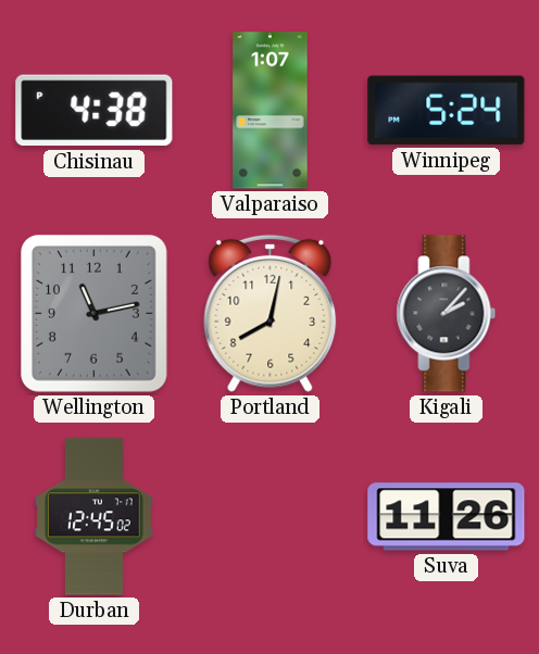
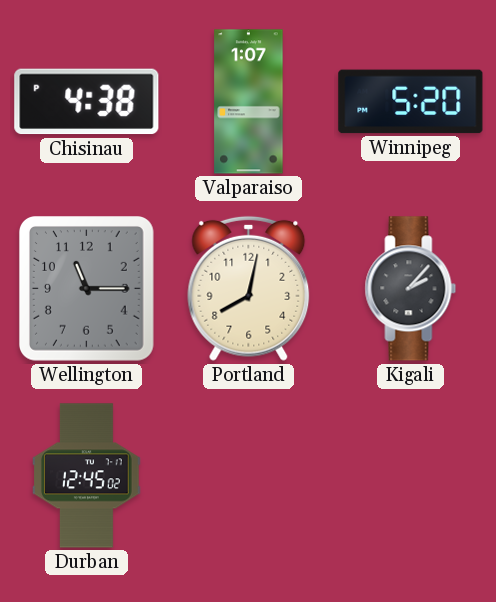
Winnipeg: 5:24 -> 5:20
Wellington: 11:13 -> 11:15
Suva: 11:26 -> none
